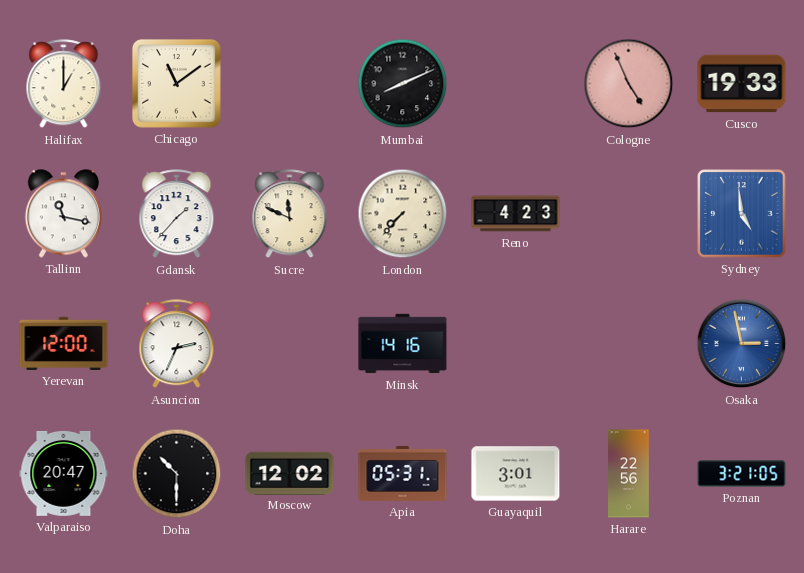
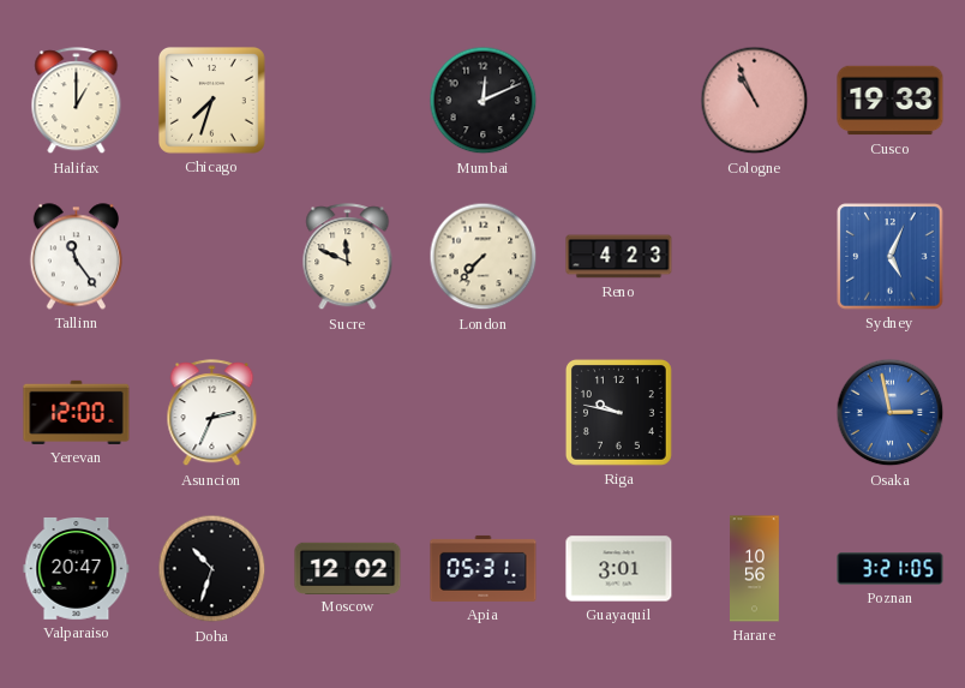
Chicago: 11:09 -> 7:33
Mumbai: 8:11 -> 12:11
Cologne: 4:56 -> 10:56
Tallinn: 11:17 -> 11:24
Gdansk: 1:37 -> none
Sydney: 4:59 -> 5:04
Minsk: 14:16 -> none
Riga: none -> 9:47
Doha: 10:30 -> 10:33
Harare: 22:56 -> 10:56
